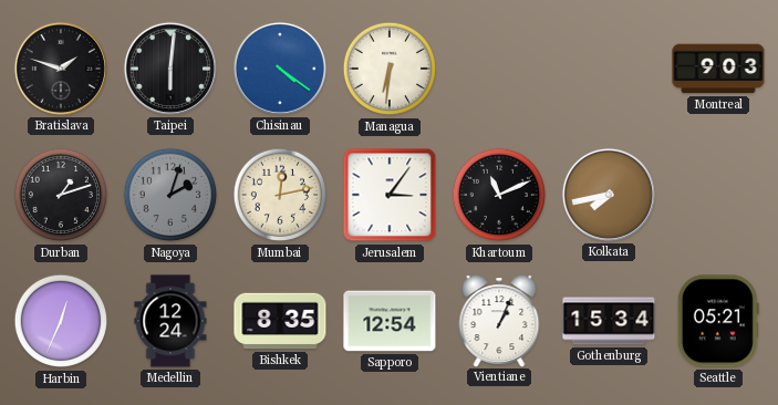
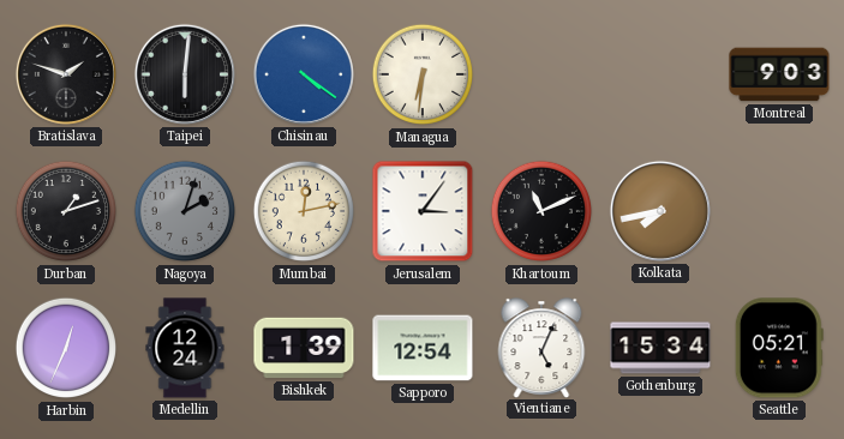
Bishkek: 8:35 -> 1:39
Vientiane: 1:04 -> 5:04
